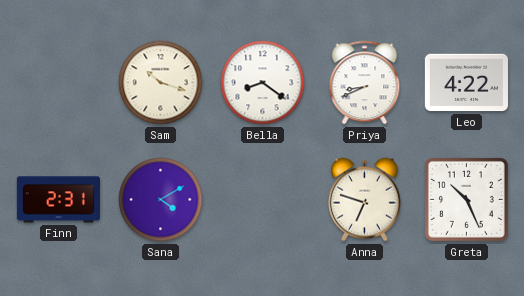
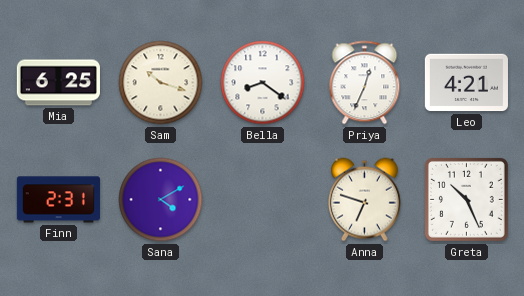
Mia: none -> 6:25
Priya: 8:41 -> 12:34
Leo: 4:22 -> 4:21
